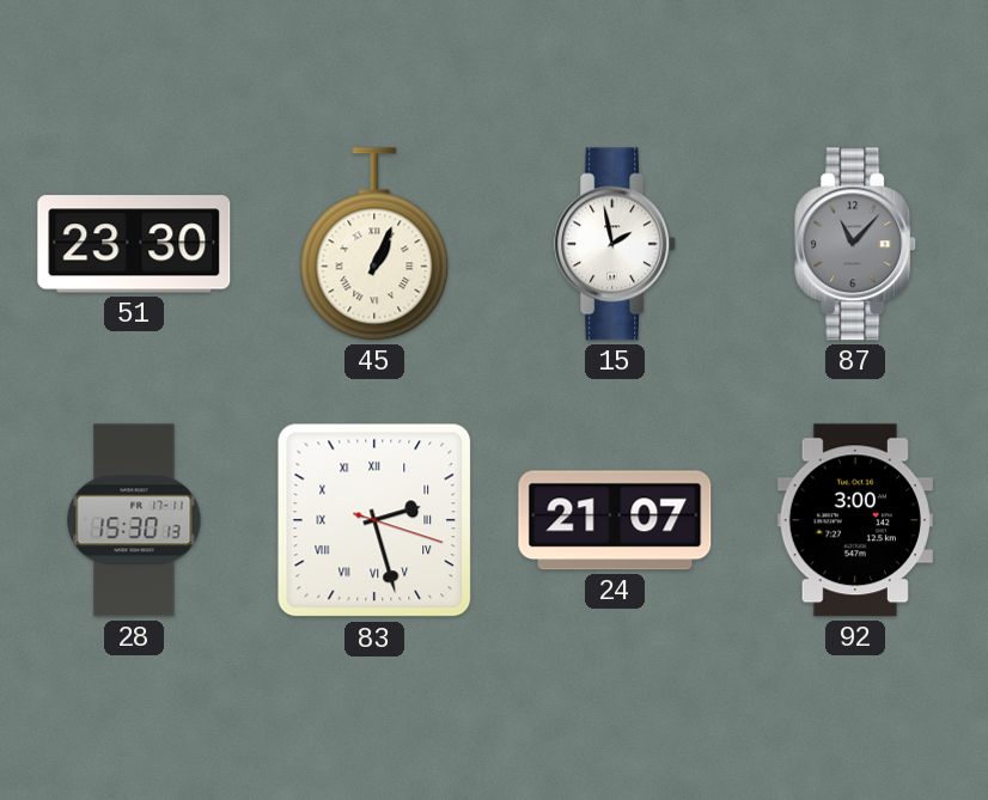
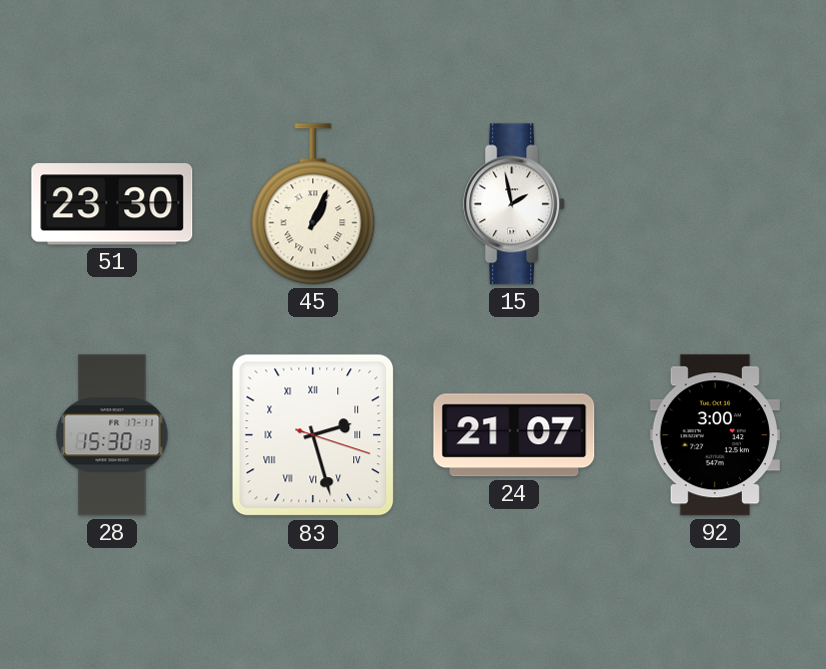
87: 11:07 -> none
